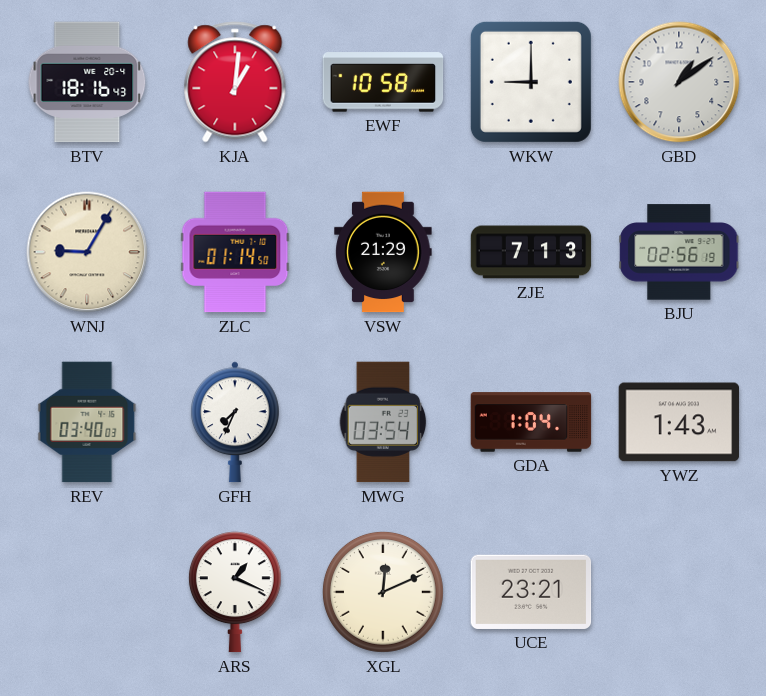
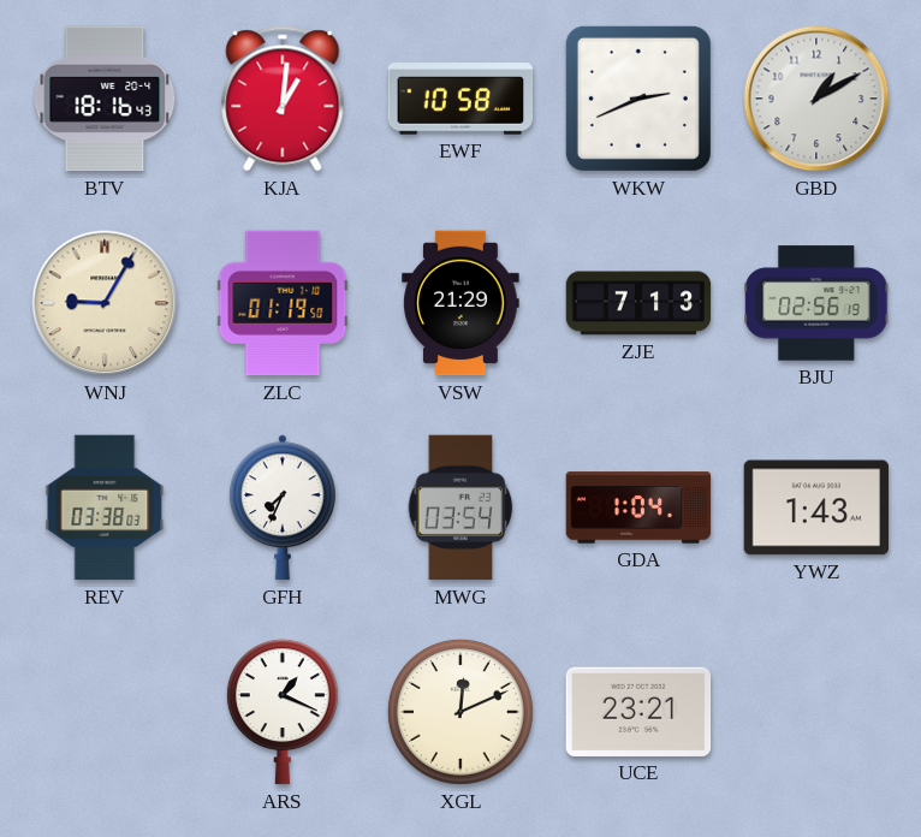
WKW: 9:00 -> 2:41
GBD: 1:09 -> 1:10
ZLC: 01:14 -> 01:19
REV: 03:40 -> 03:38
